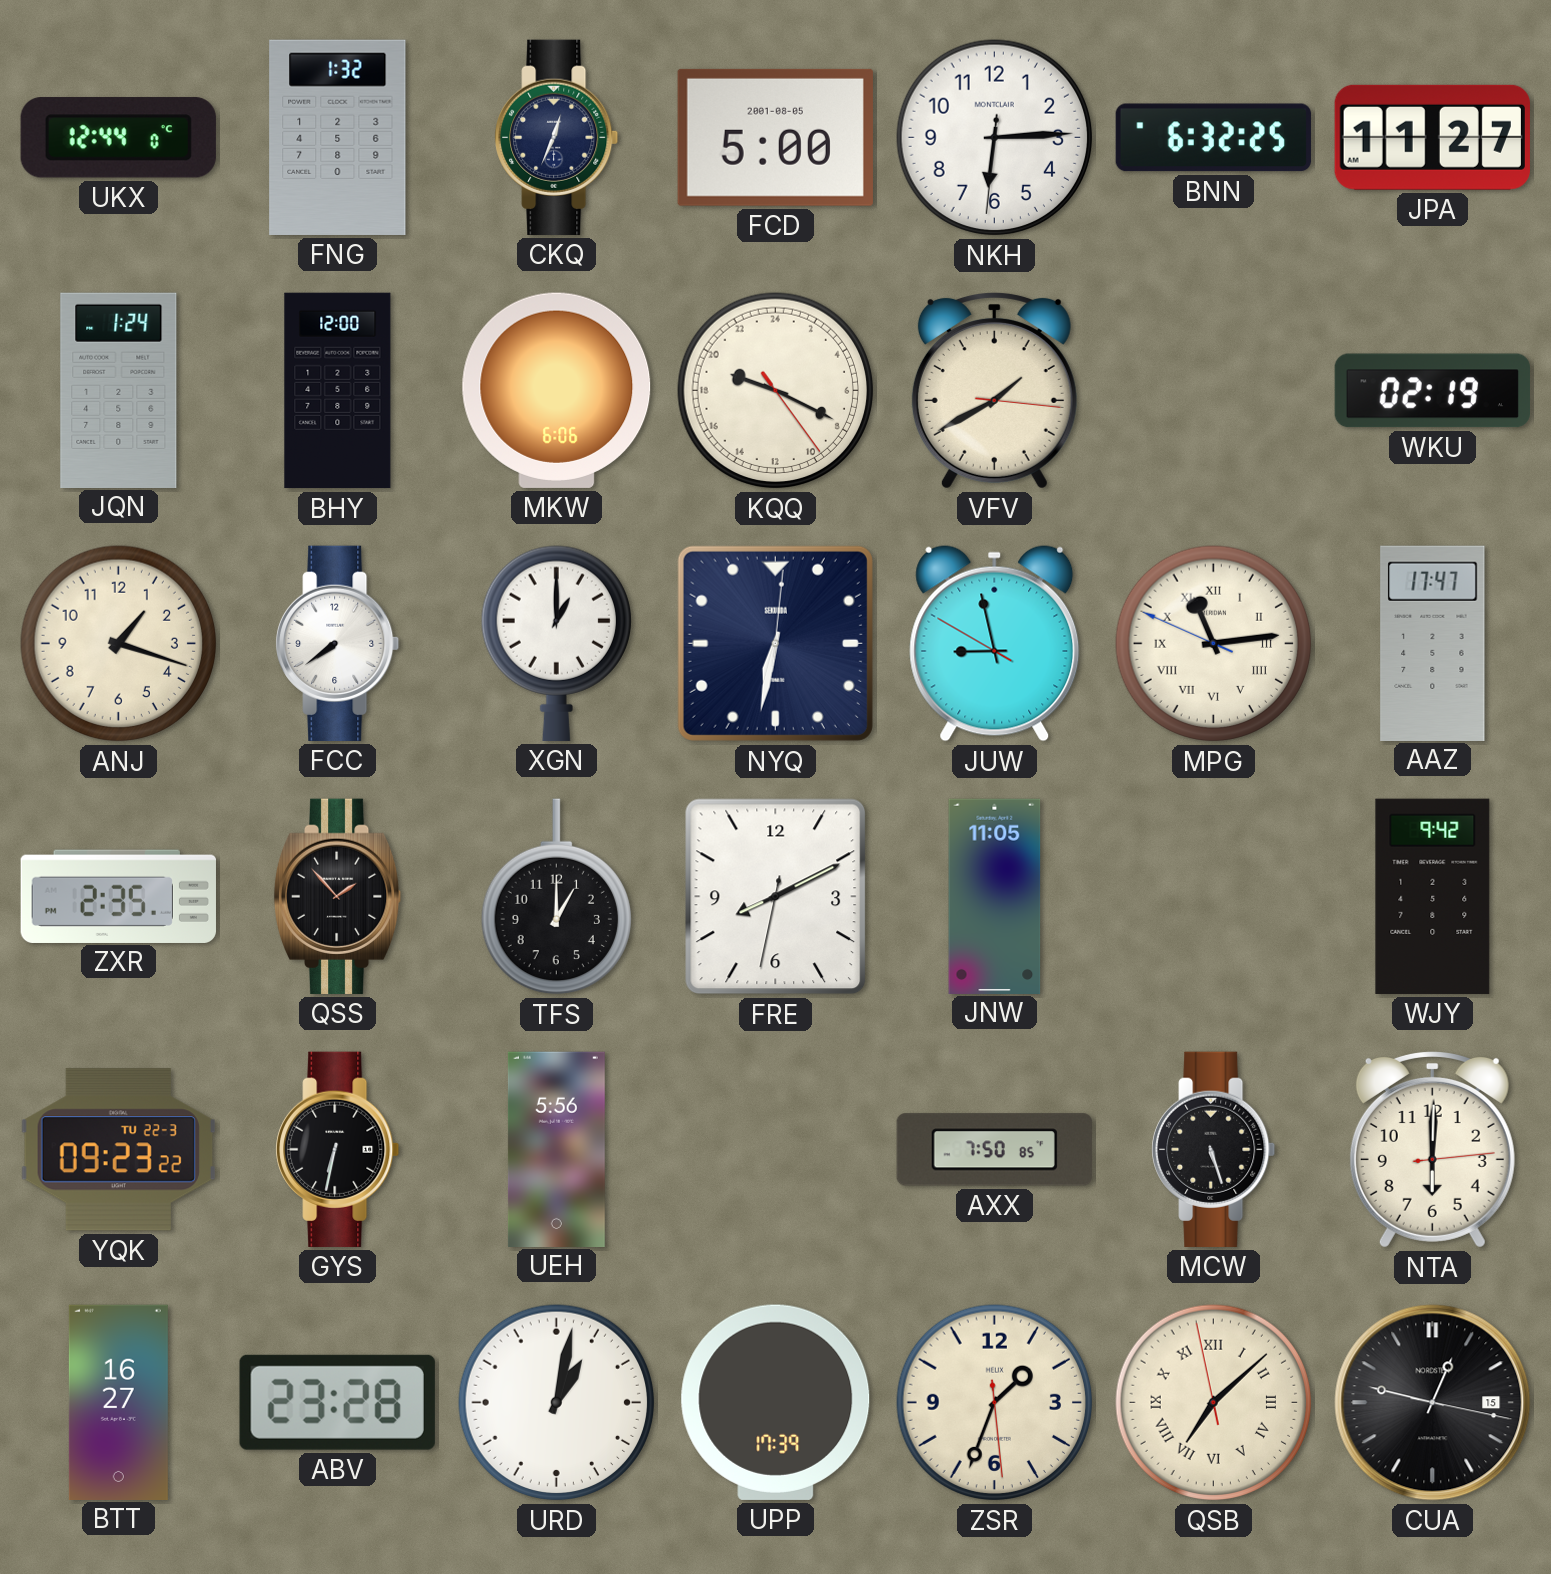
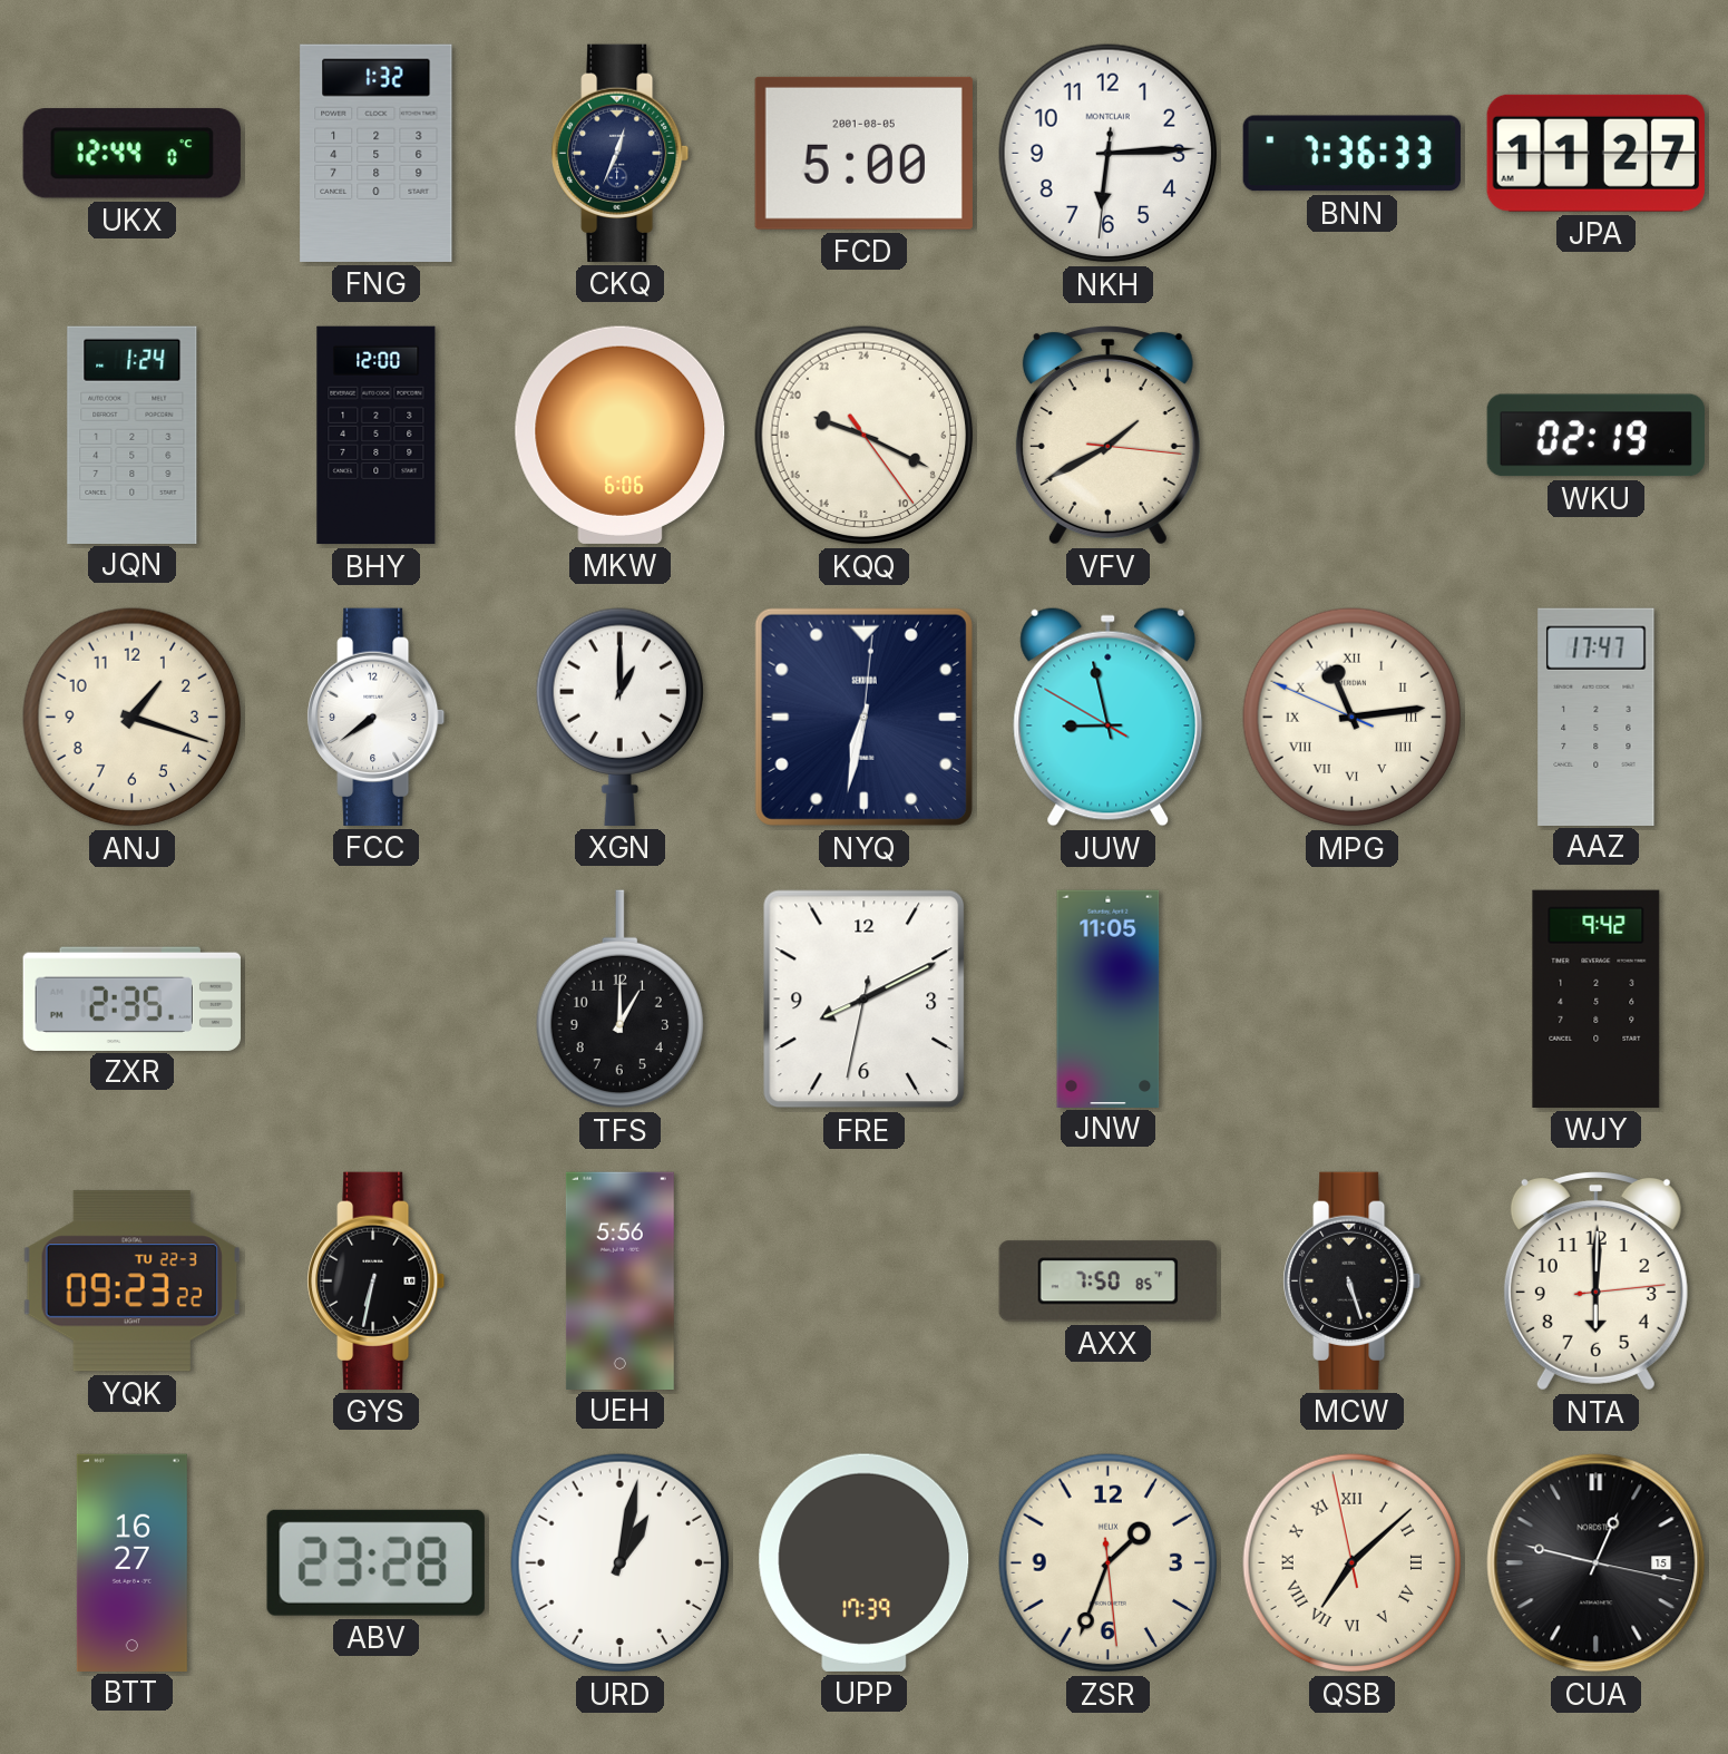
BNN: 6:32 -> 7:36
QSS: 1:53 -> none
